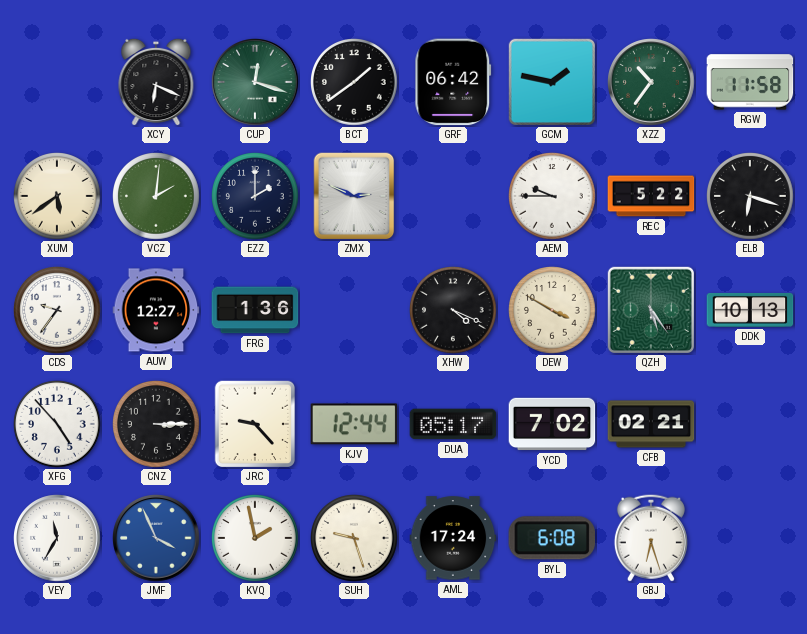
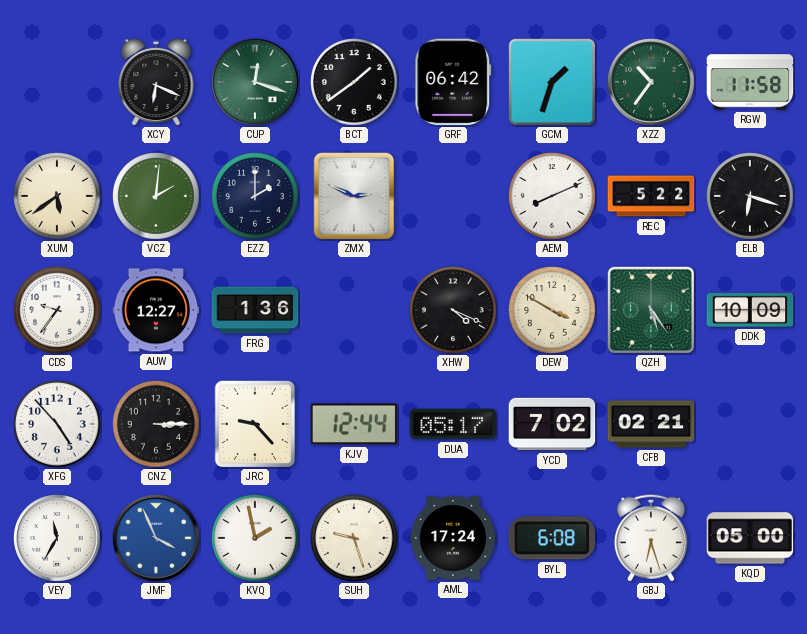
GCM: 1:47 -> 1:33
AEM: 9:45 -> 8:11
DDK: 10:13 -> 10:09
KQD: none -> 05:00
